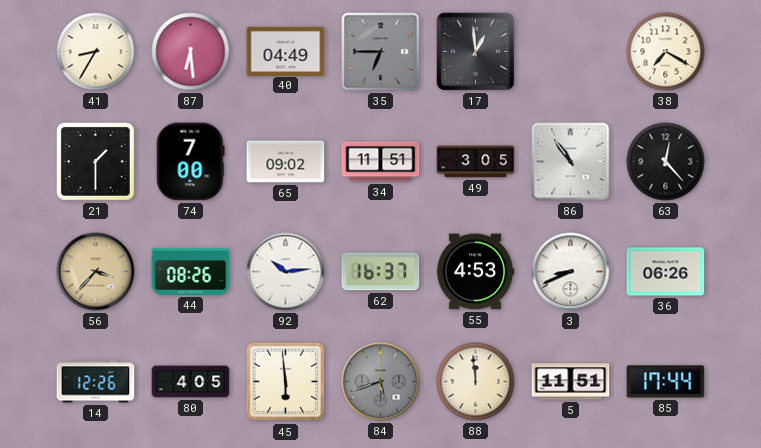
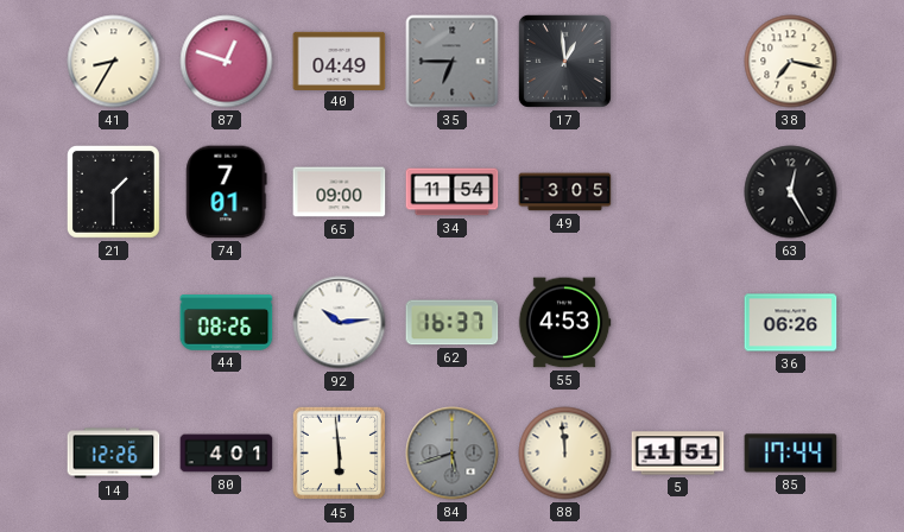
87: 6:29 -> 12:48
38: 7:20 -> 7:17
74: 7:00 -> 7:01
65: 09:02 -> 09:00
34: 11:51 -> 11:54
86: 10:54 -> none
63: 12:23 -> 12:25
56: 3:37 -> none
3: 8:41 -> none
80: 4:05 -> 4:01
